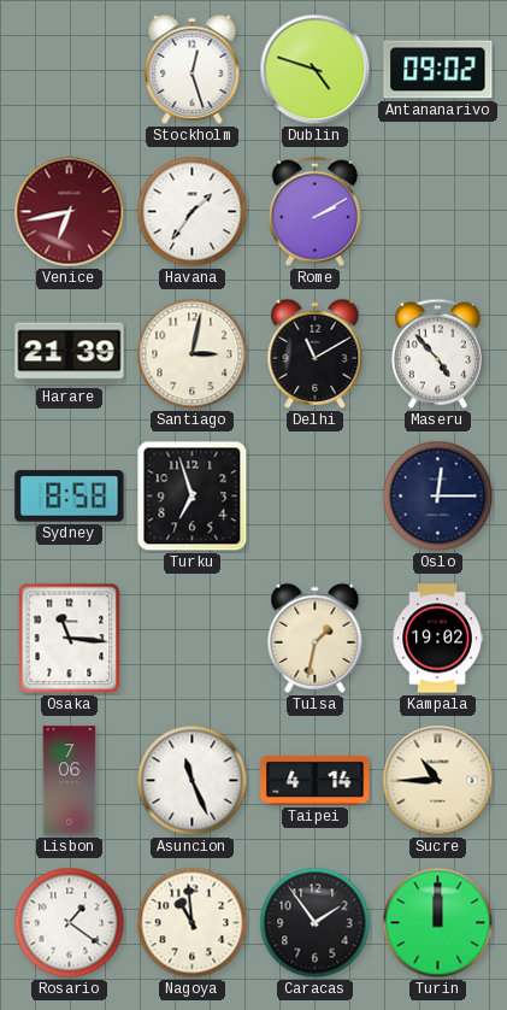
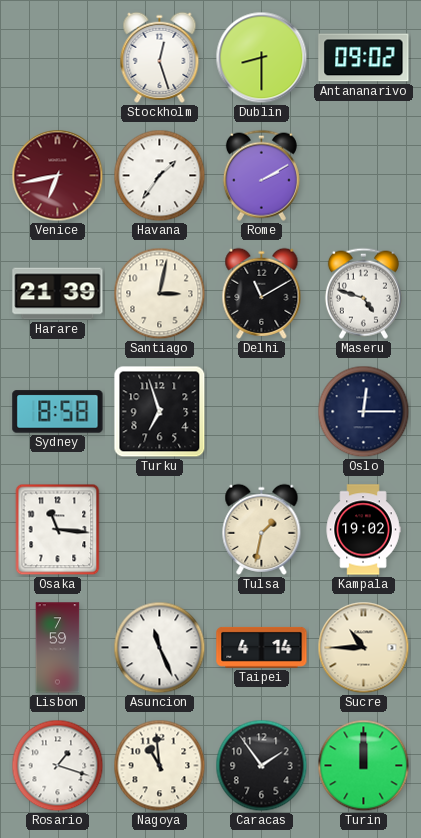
Dublin: 4:48 -> 8:30
Maseru: 4:53 -> 4:48
Lisbon: 7:06 -> 7:59
Rosario: 1:21 -> 1:18
